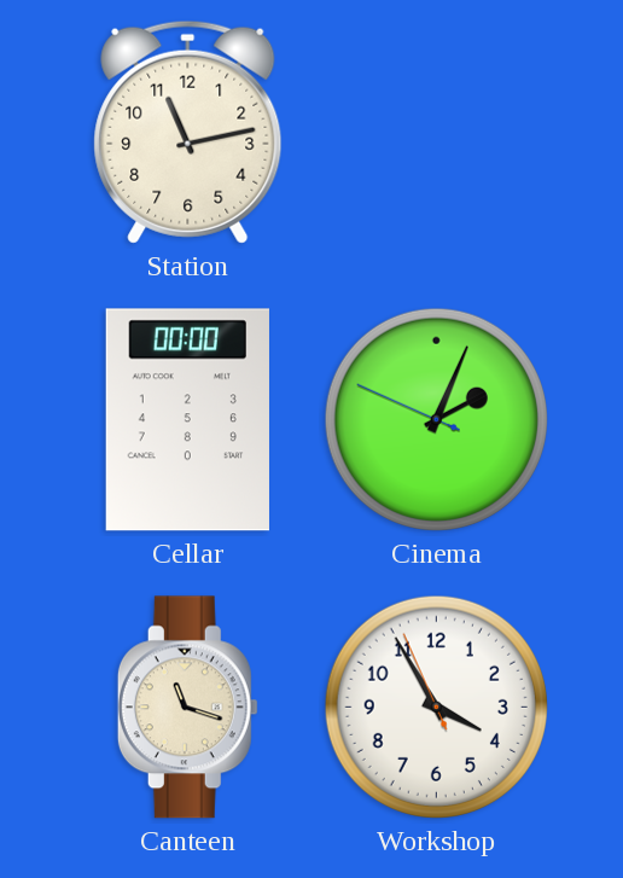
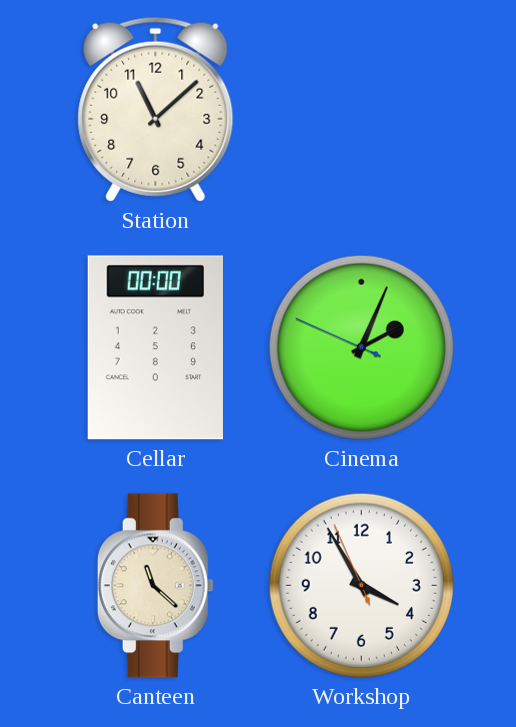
Station: 11:13 -> 11:08
Canteen: 11:18 -> 11:22
